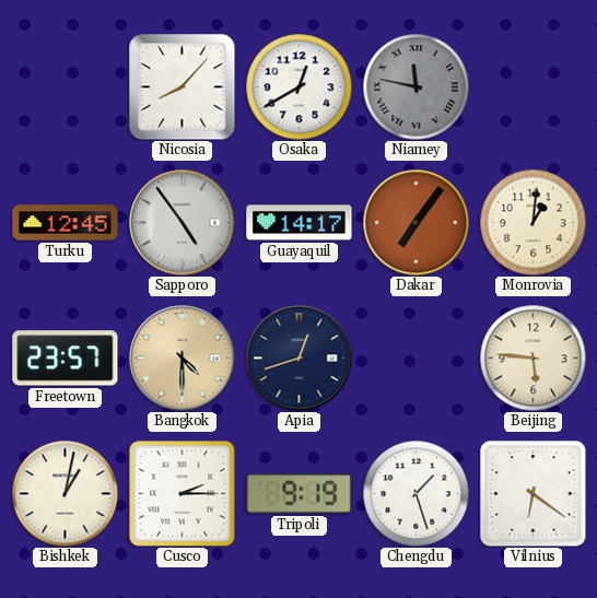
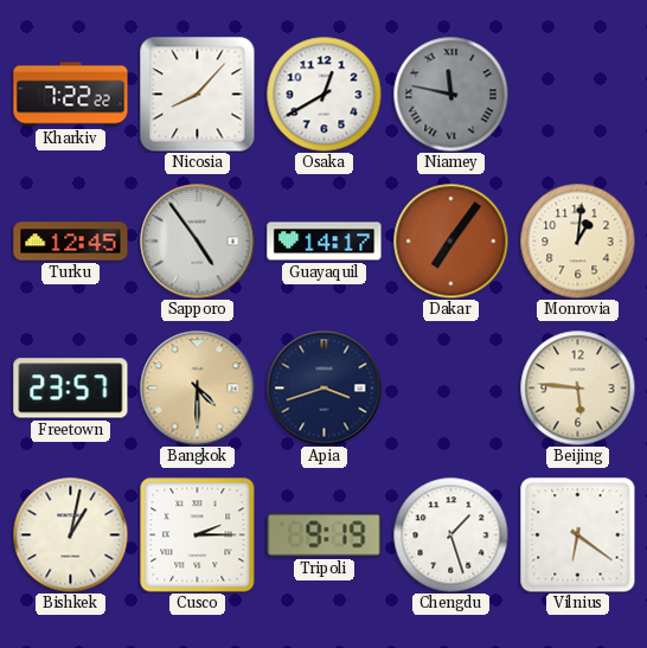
Kharkiv: none -> 7:22
Apia: 12:42 -> 3:42
